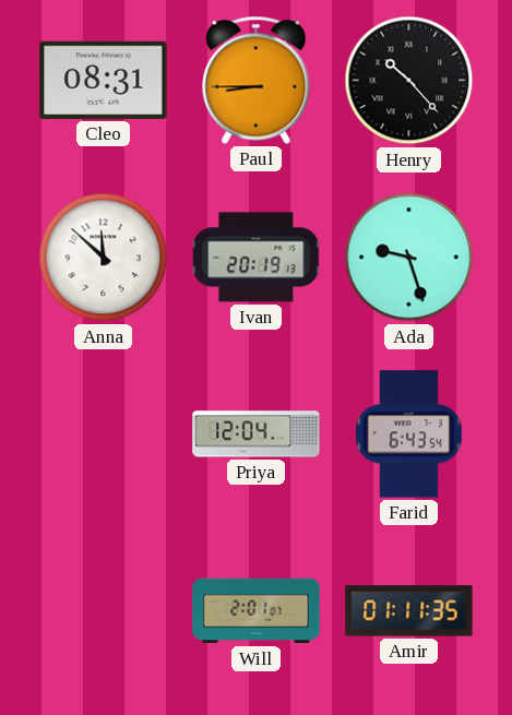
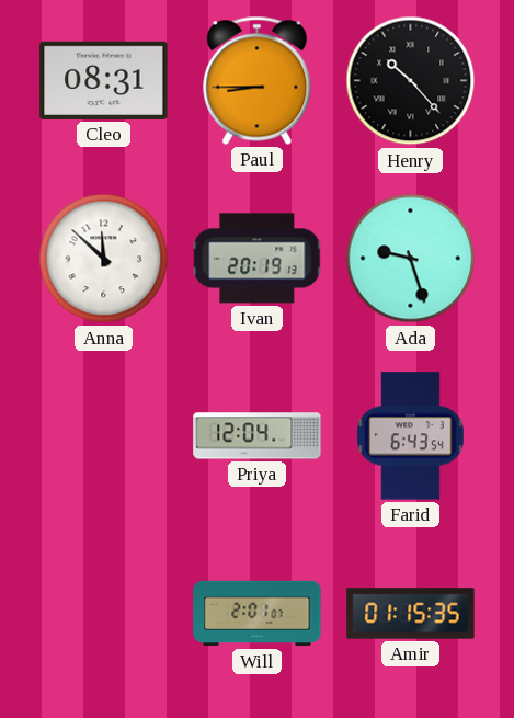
Amir: 01:11 -> 01:15
